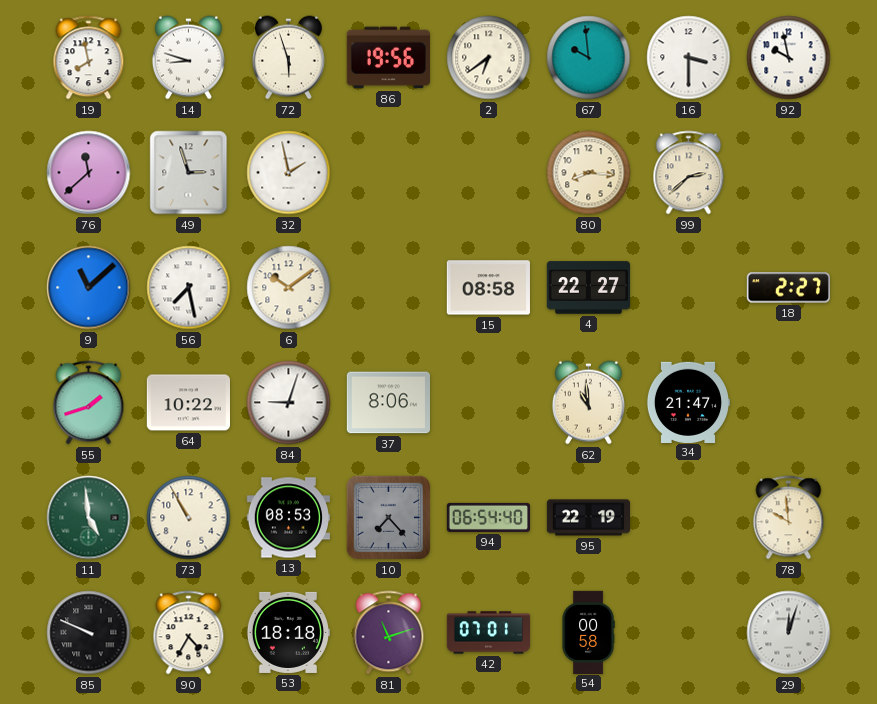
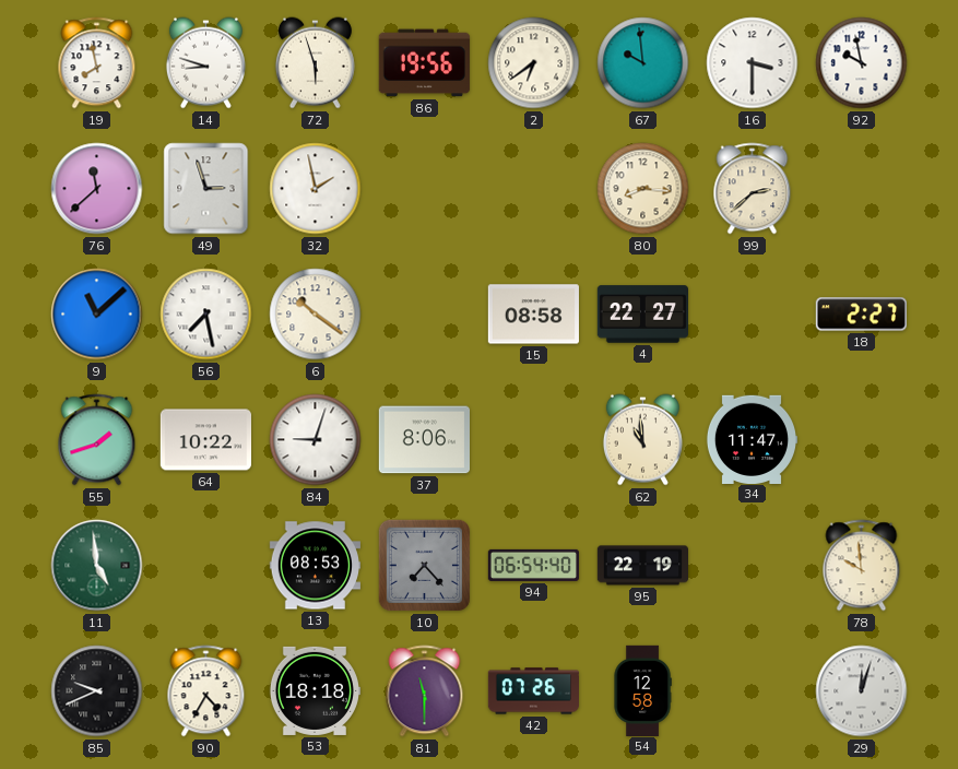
6: 10:09 -> 10:21
34: 21:47 -> 11:47
73: 10:55 -> none
85: 9:49 -> 9:41
81: 11:12 -> 11:30
42: 07:01 -> 07:26
54: 00:58 -> 12:58
